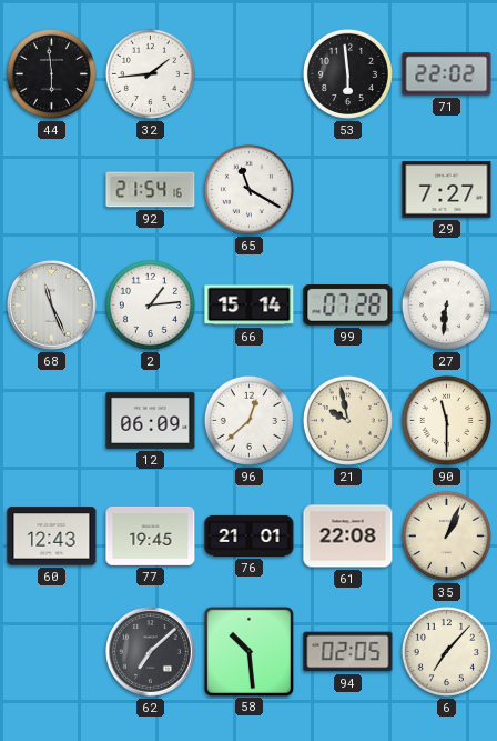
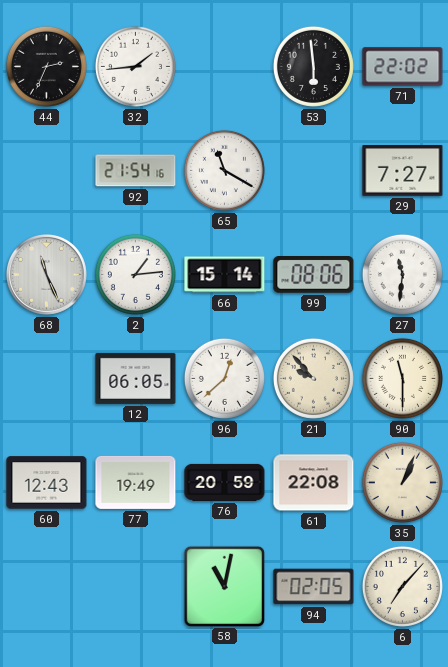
44: 5:59 -> 2:34
99: 07:28 -> 08:06
27: 6:31 -> 11:31
12: 06:09 -> 06:05
21: 9:58 -> 9:53
77: 19:45 -> 19:49
76: 21:01 -> 20:59
62: 7:08 -> none
58: 10:29 -> 11:02
